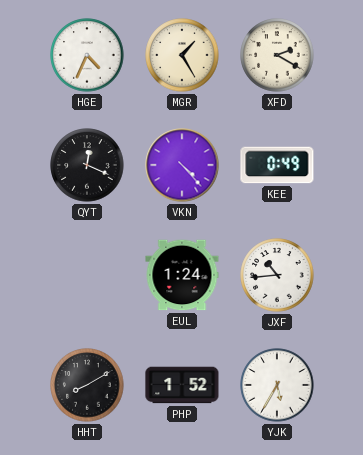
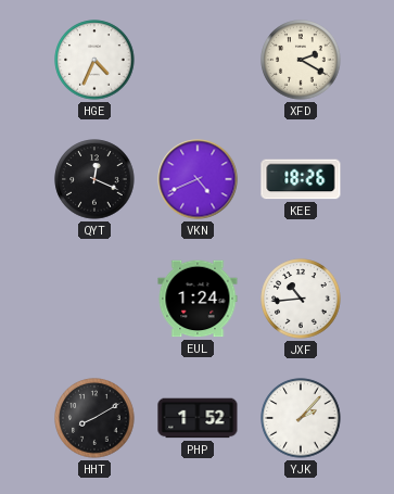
MGR: 1:25 -> none
VKN: 4:23 -> 4:41
KEE: 0:49 -> 18:26
YJK: 5:35 -> 2:07
